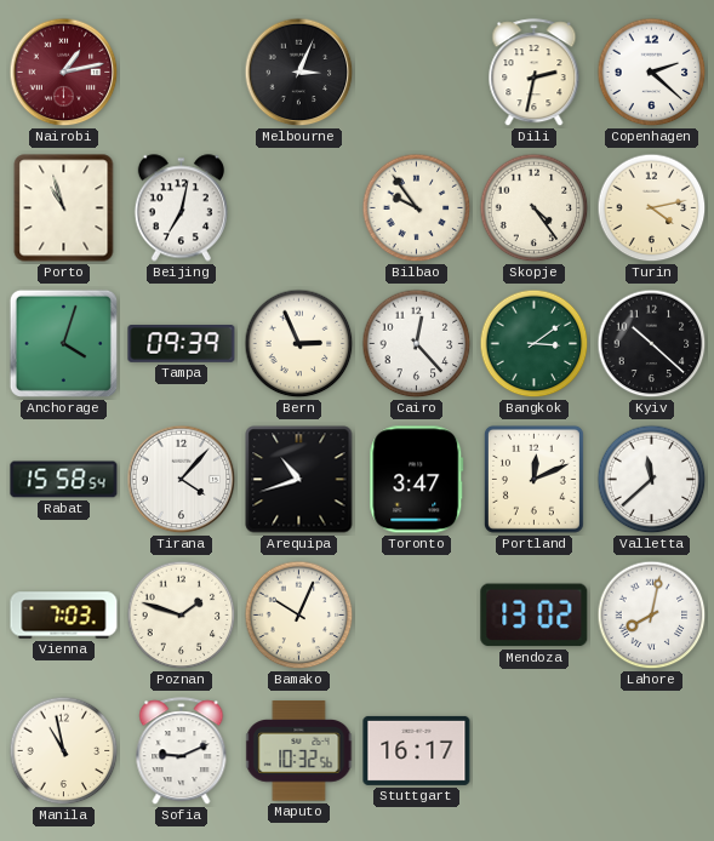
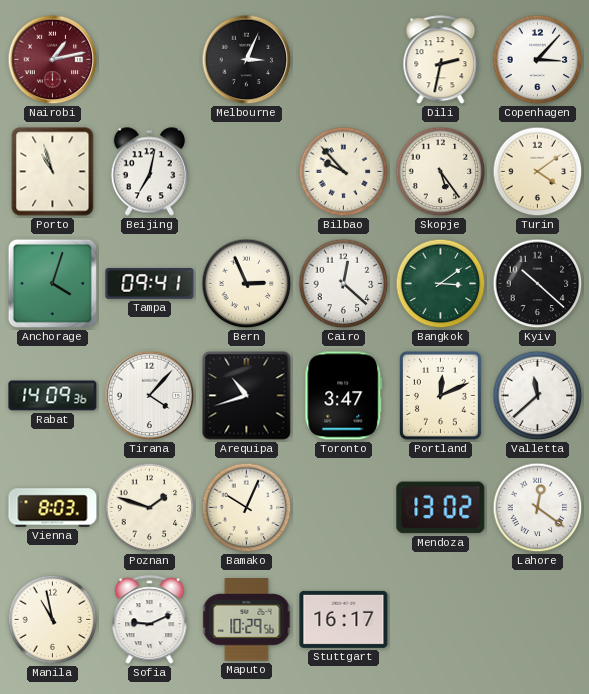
Copenhagen: 2:22 -> 3:07
Bilbao: 9:54 -> 9:53
Skopje: 4:24 -> 5:24
Turin: 4:13 -> 4:09
Tampa: 09:39 -> 09:41
Cairo: 12:23 -> 12:22
Rabat: 15:58 -> 14:09
Vienna: 7:03 -> 8:03
Lahore: 8:02 -> 12:21
Maputo: 10:32 -> 10:29
